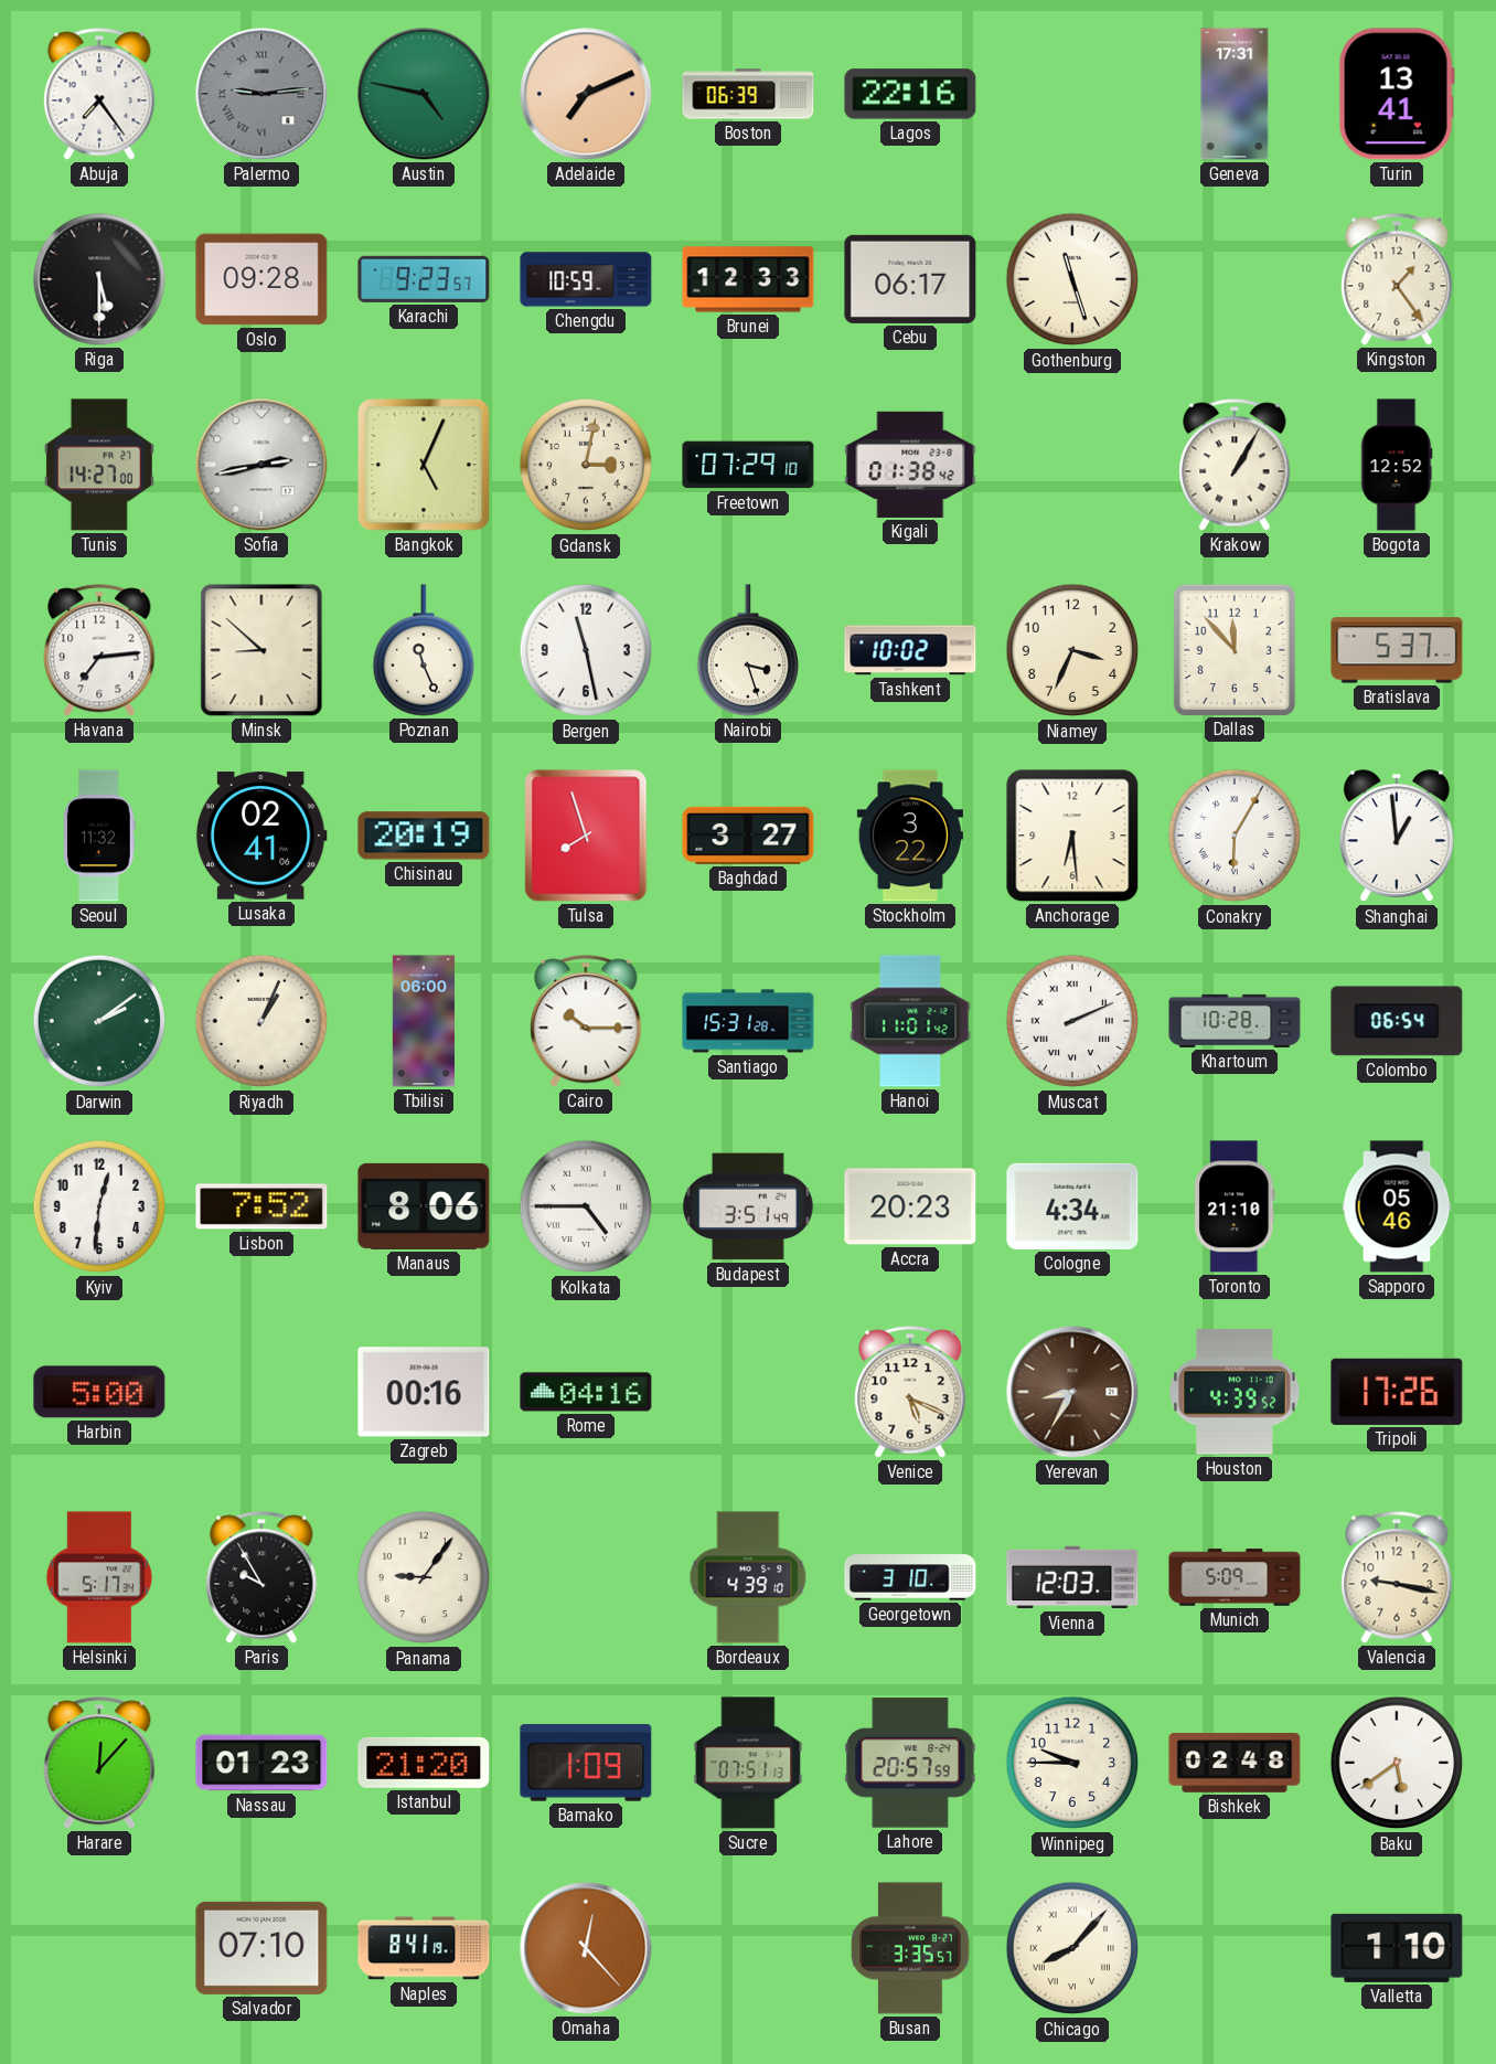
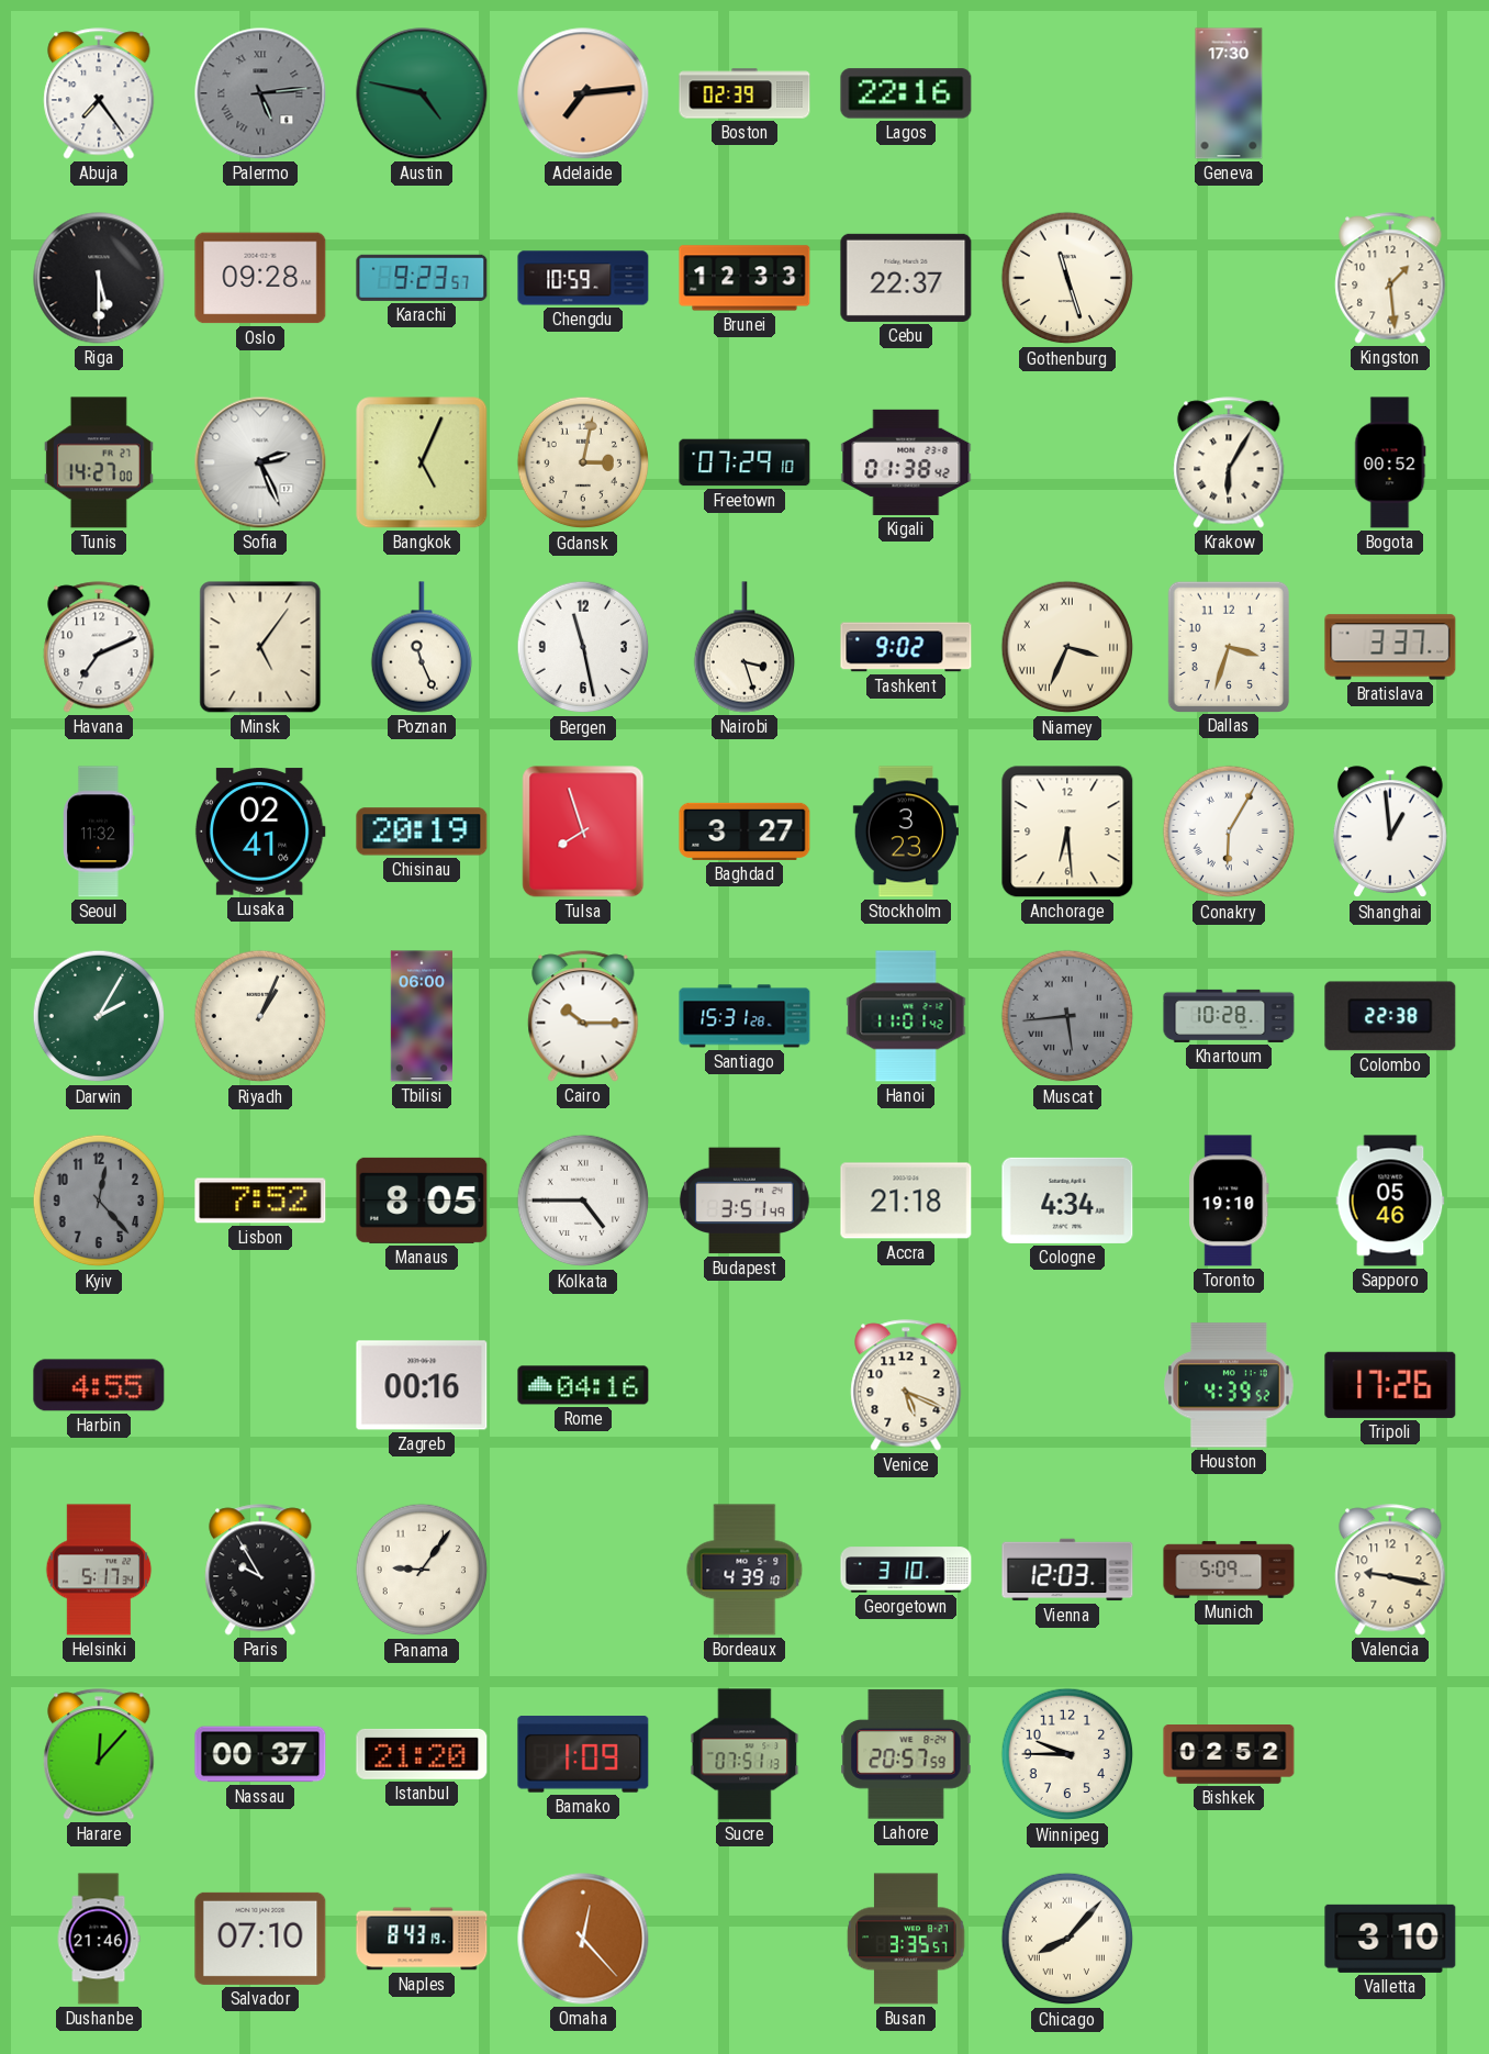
Palermo: 9:14 -> 5:14
Adelaide: 7:11 -> 7:14
Boston: 06:39 -> 02:39
Geneva: 17:31 -> 17:30
Turin: 13:41 -> none
Cebu: 06:17 -> 22:37
Kingston: 1:24 -> 1:29
Sofia: 2:43 -> 2:26
Krakow: 1:05 -> 6:05
Bogota: 12:52 -> 00:52
Havana: 7:14 -> 7:11
Minsk: 8:52 -> 5:06
Tashkent: 10:02 -> 9:02
Niamey numerals: Arabic -> Roman
Dallas: 11:53 -> 3:33
Bratislava: 5:37 -> 3:37
Stockholm: 3:22 -> 3:23
Darwin: 2:09 -> 2:05
Muscat: 2:11 -> 5:44
Muscat dial: white -> grey
Colombo: 06:54 -> 22:38
Kyiv: 12:31 -> 12:23
Kyiv dial: white -> grey
Manaus: 8:06 -> 8:05
Accra: 20:23 -> 21:18
Toronto: 21:10 -> 19:10
Harbin: 5:00 -> 4:55
Yerevan: 8:35 -> none
Nassau: 01:23 -> 00:37
Bishkek: 02:48 -> 02:52
Baku: 5:39 -> none
Dushanbe: none -> 21:46
Naples: 8:41 -> 8:43
Valletta: 1:10 -> 3:10
